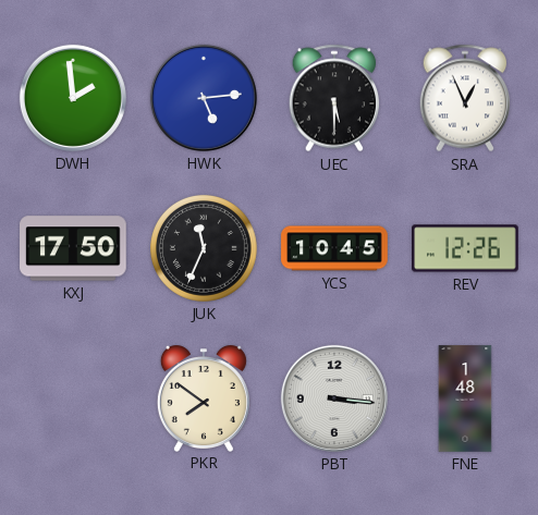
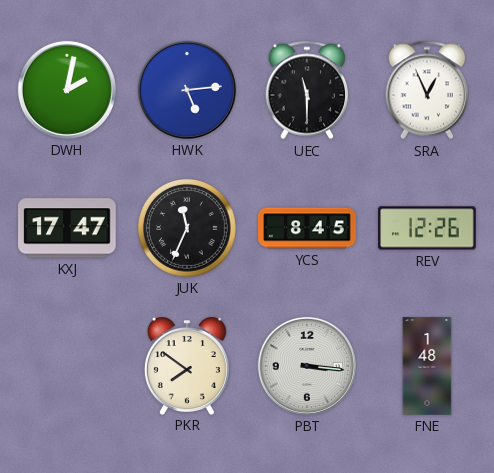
DWH: 1:59 -> 2:02
UEC: 5:30 -> 11:30
KXJ: 17:50 -> 17:47
YCS: 10:45 -> 8:45
